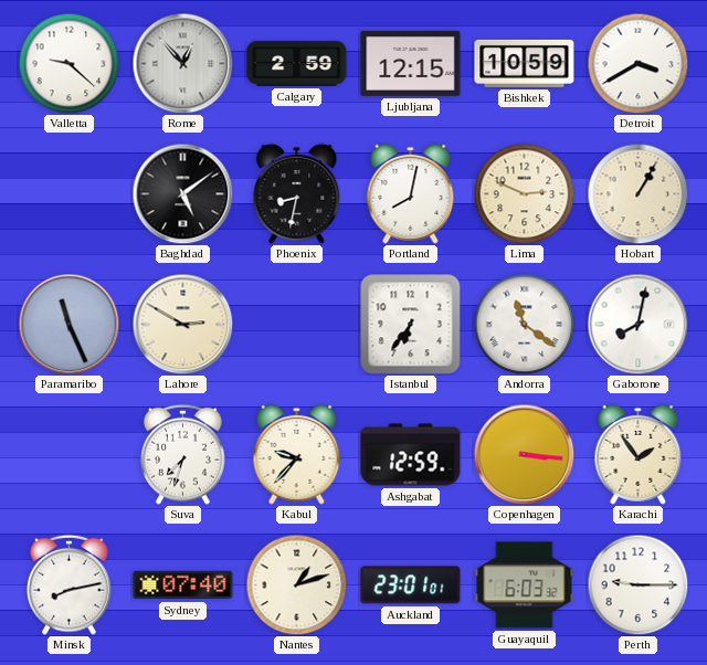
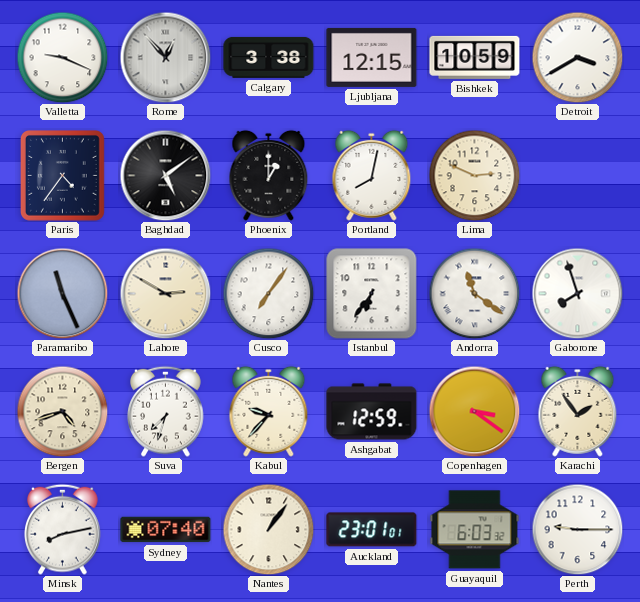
Valletta: 9:22 -> 9:19
Calgary: 2:59 -> 3:38
Paris: none -> 4:36
Phoenix: 8:32 -> 1:00
Hobart: 1:05 -> none
Cusco: none -> 7:06
Gaborone: 8:02 -> 7:57
Bergen: none -> 4:42
Copenhagen: 3:16 -> 3:21
Nantes: 1:12 -> 1:06
